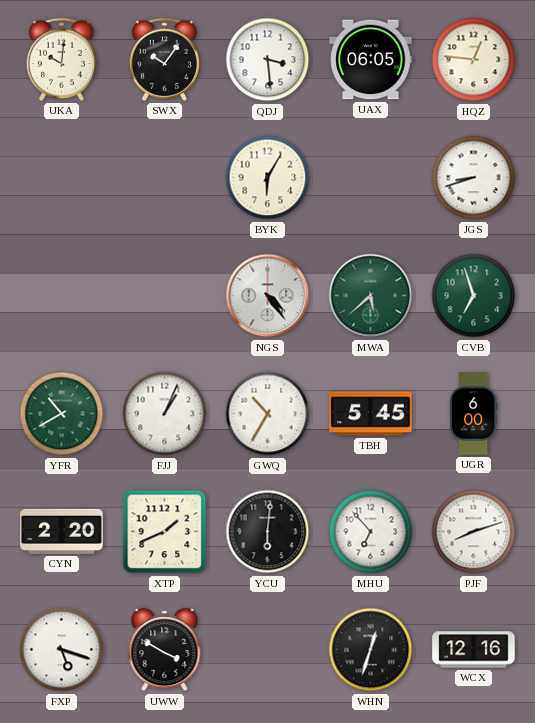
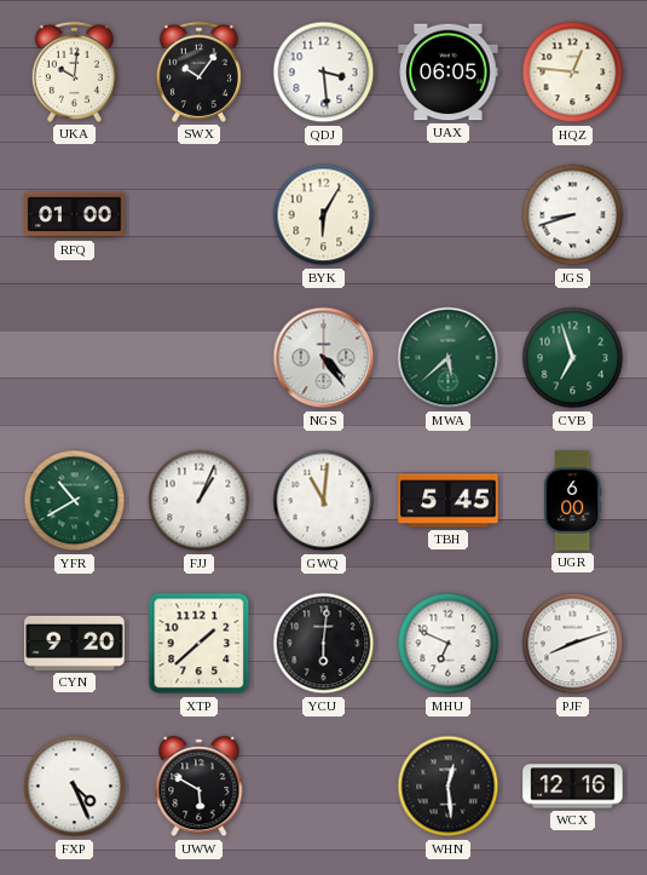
RFQ: none -> 01:00
GWQ: 10:35 -> 11:01
CYN: 2:20 -> 9:20
XTP: 1:41 -> 1:38
MHU: 6:53 -> 6:49
FXP: 5:18 -> 4:26
UWW: 3:50 -> 5:50
WHN: 12:33 -> 12:29
